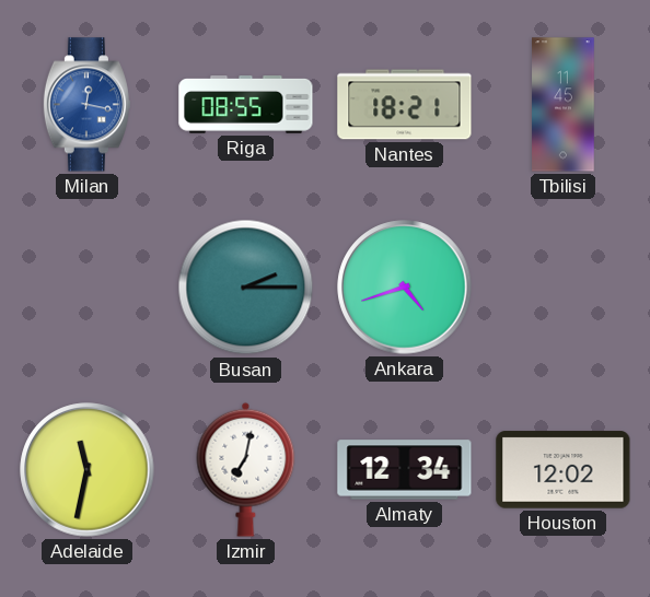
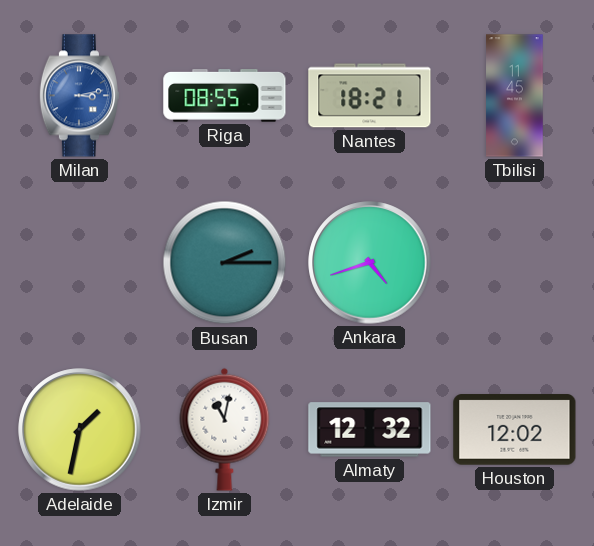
Milan: 12:17 -> 3:13
Adelaide: 11:32 -> 1:32
Izmir: 7:02 -> 11:02
Almaty: 12:34 -> 12:32
